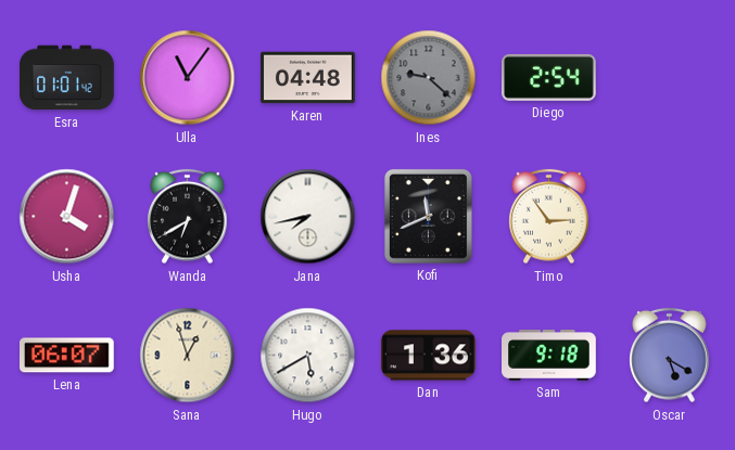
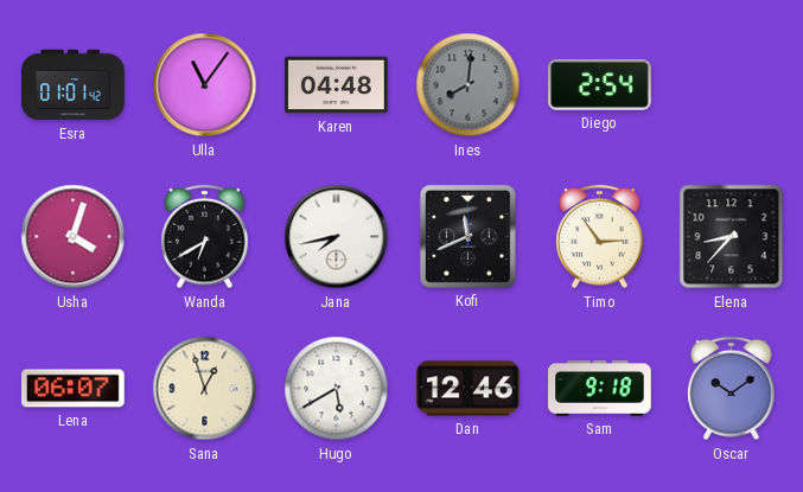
Ines: 9:22 -> 8:01
Elena: none -> 8:37
Dan: 1:36 -> 12:46
Oscar: 5:20 -> 10:09
